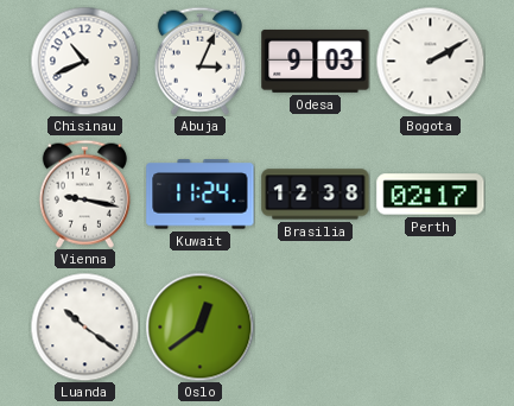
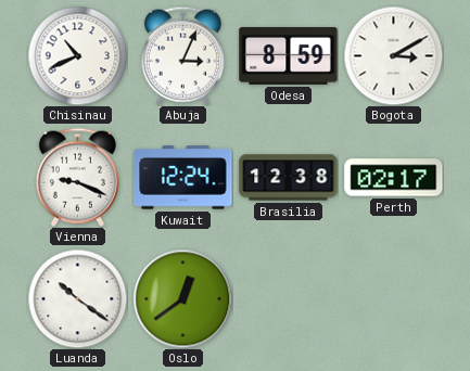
Odesa: 9:03 -> 8:59
Bogota: 2:10 -> 3:10
Vienna: 9:17 -> 9:19
Kuwait: 11:24 -> 12:24
